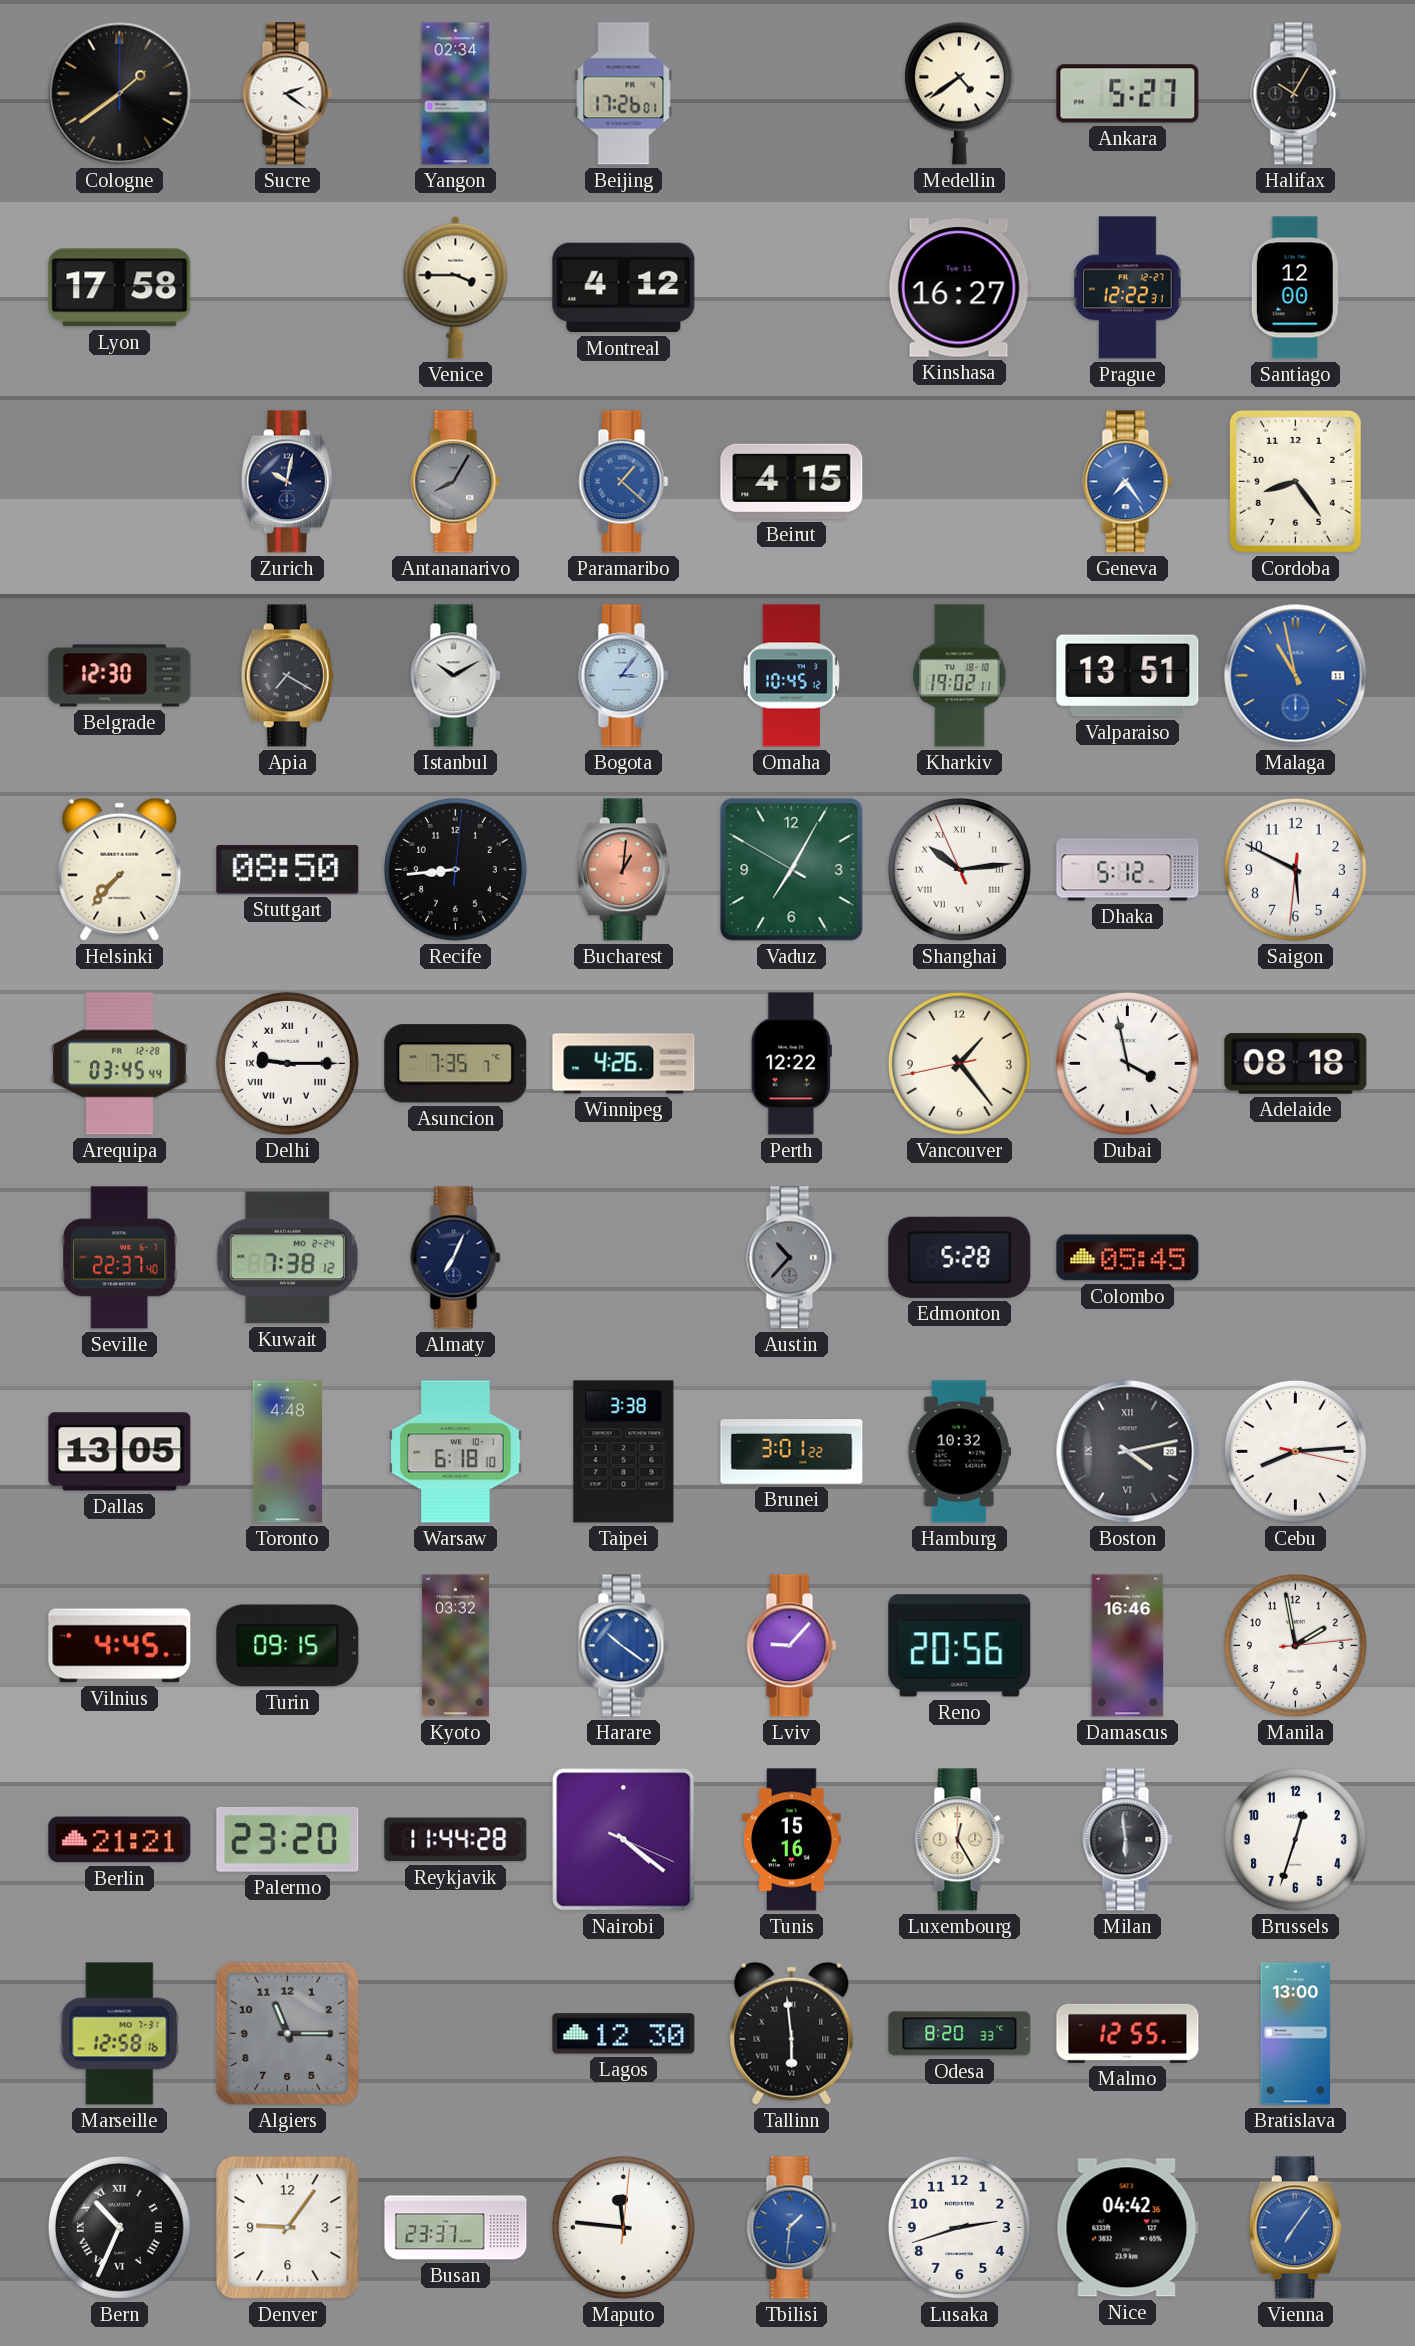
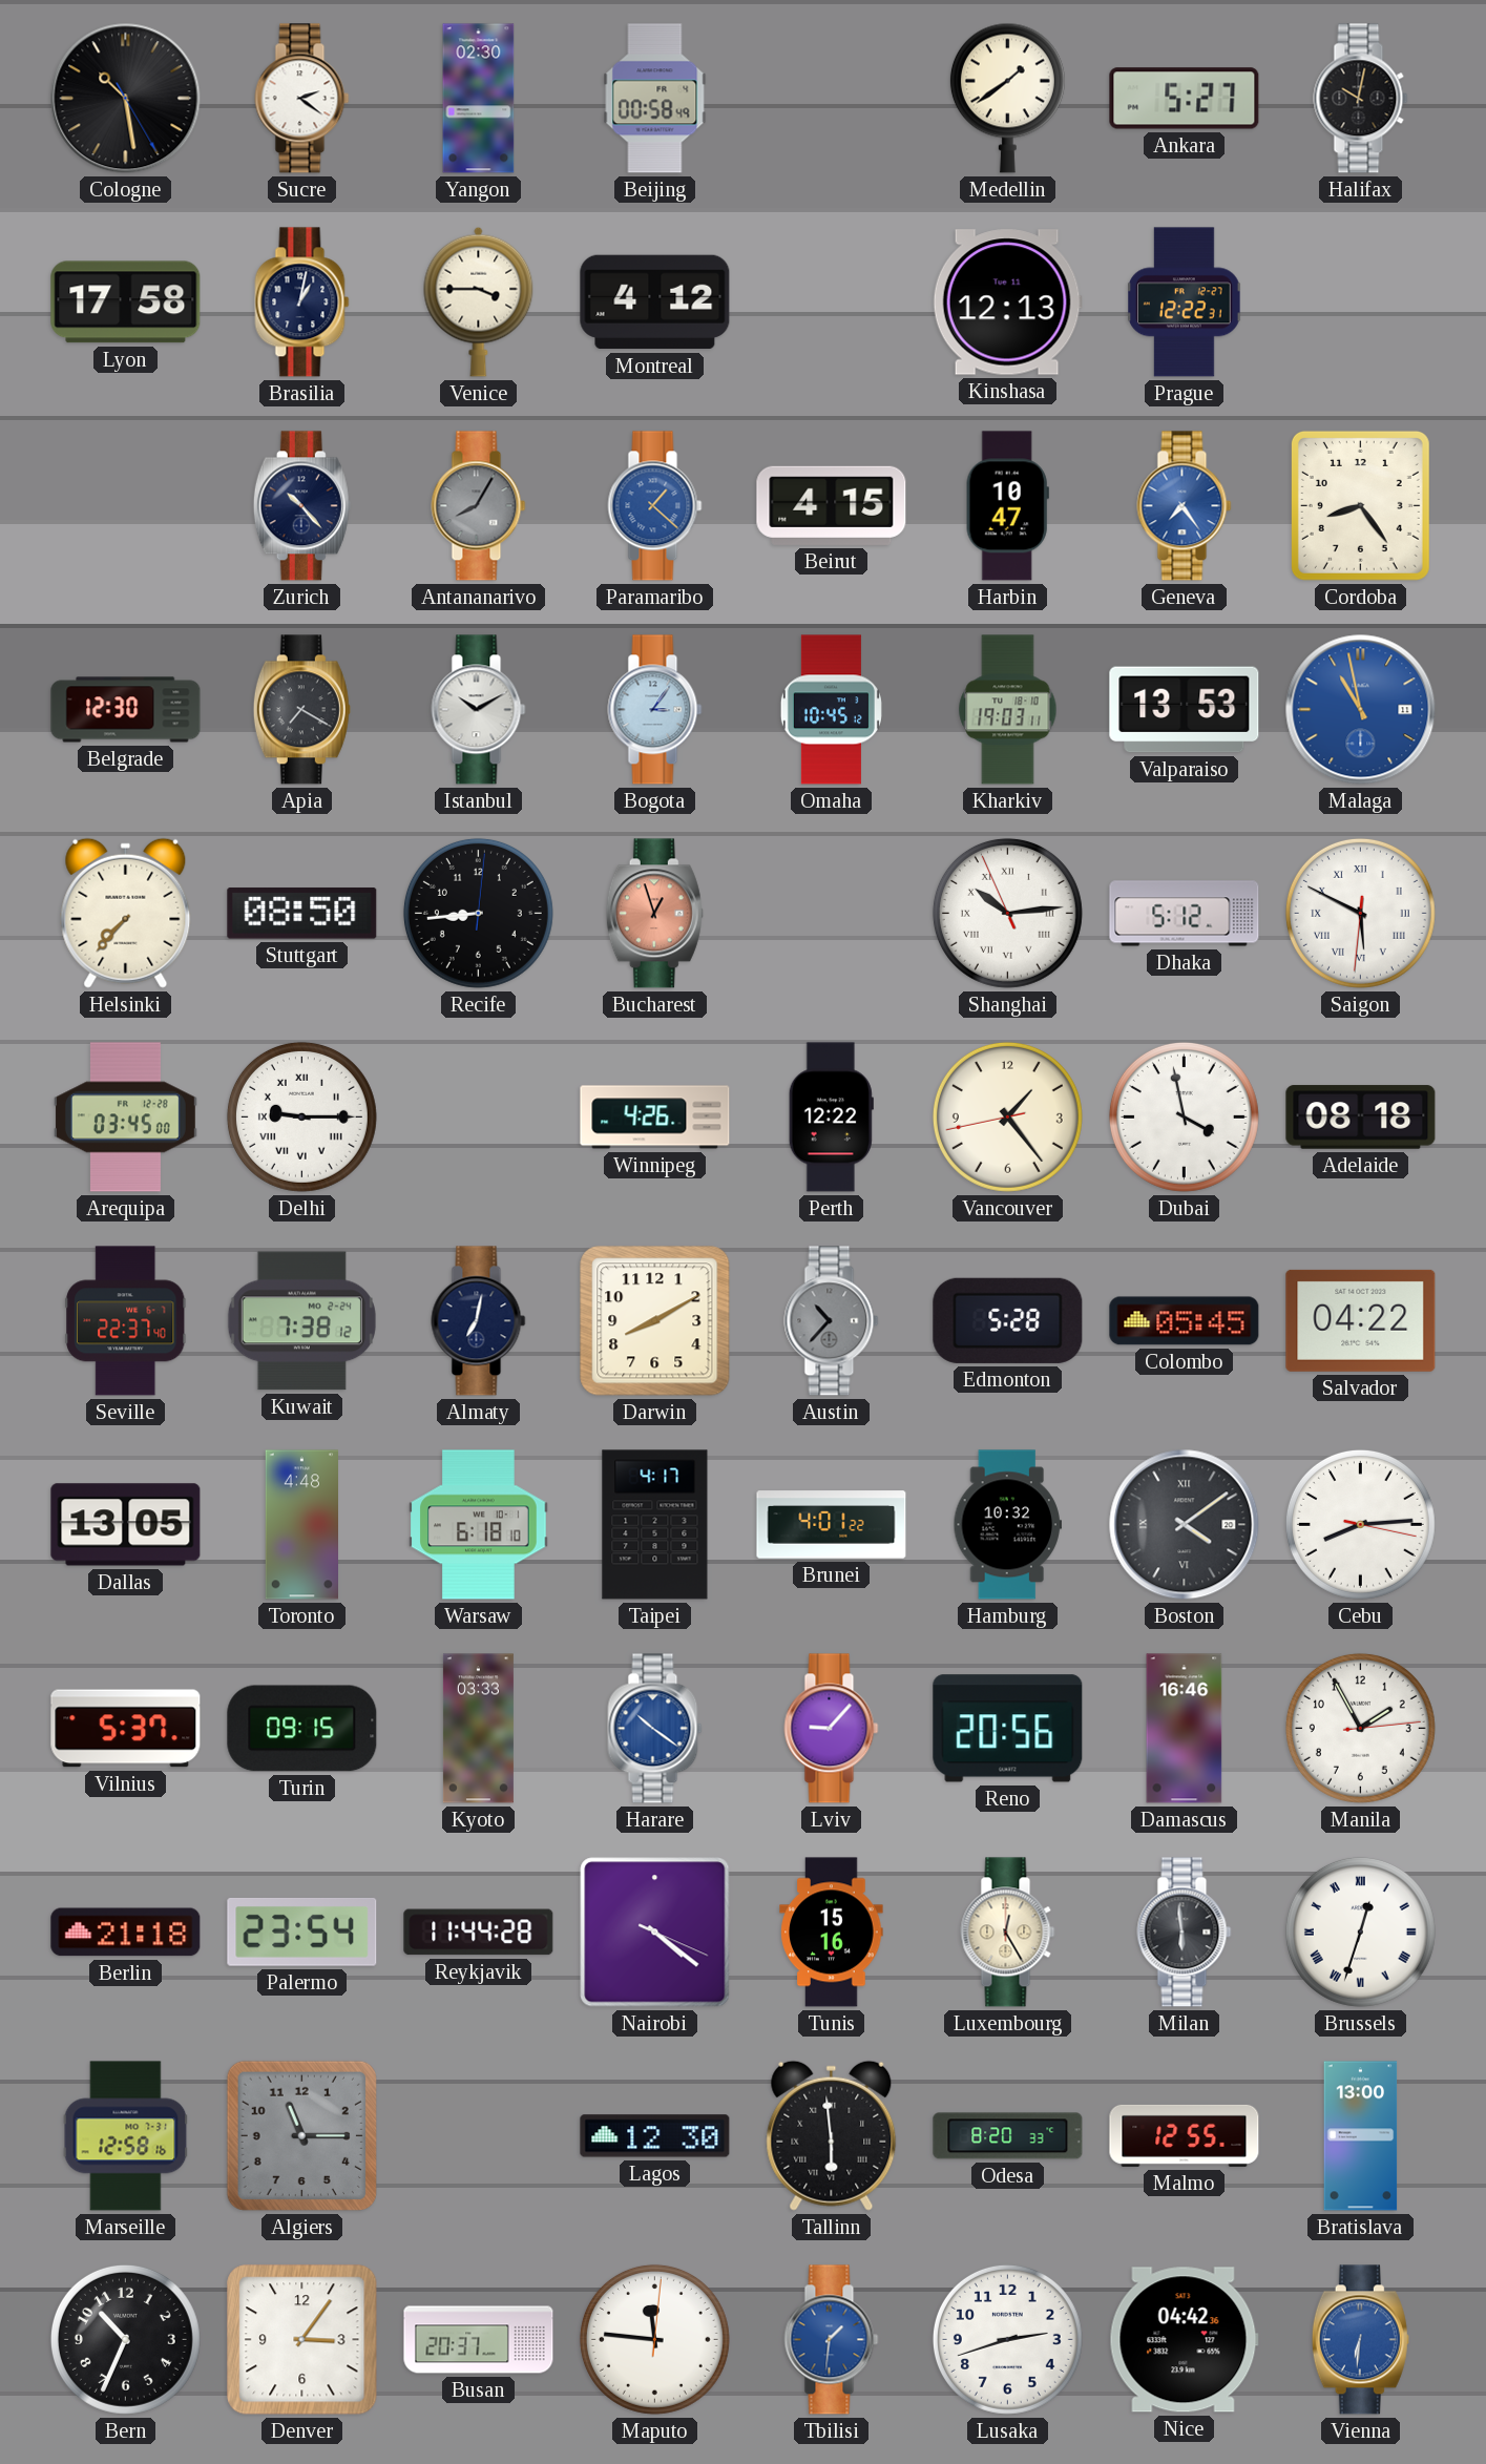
Cologne: 1:39 -> 10:28
Yangon: 02:34 -> 02:30
Beijing: 17:26 -> 00:58
Medellin: 4:39 -> 1:39
Halifax: 10:05 -> 10:02
Brasilia: none -> 1:02
Kinshasa: 16:27 -> 12:13
Santiago: 12:00 -> none
Zurich: 10:02 -> 10:23
Harbin: none -> 10:47
Kharkiv: 19:02 -> 19:03
Valparaiso: 13:51 -> 13:53
Bucharest: 1:01 -> 12:57
Vaduz: 7:04 -> none
Saigon numerals: Arabic -> Roman
Arequipa: 03:45:44 -> 03:45:00
Asuncion: 7:35 -> none
Almaty: 7:04 -> 7:02
Darwin: none -> 8:10
Salvador: none -> 04:22
Taipei: 3:38 -> 4:17
Brunei: 3:01 -> 4:01
Boston: 4:13 -> 4:09
Vilnius: 4:45 -> 5:37
Kyoto: 03:32 -> 03:33
Manila: 1:58 -> 1:55
Berlin: 21:21 -> 21:18
Palermo: 23:20 -> 23:54
Brussels numerals: Arabic -> Roman
Bern numerals: Roman -> Arabic
Denver: 9:06 -> 3:06
Busan: 23:37 -> 20:37
Vienna: 7:06 -> 6:31
